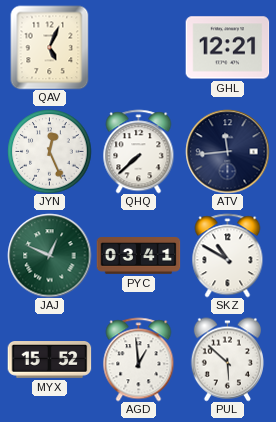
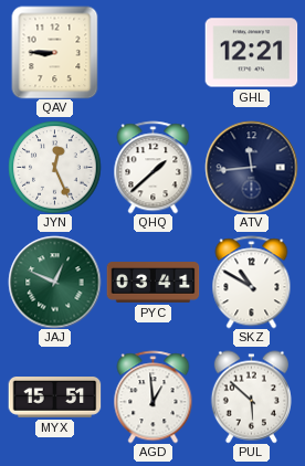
QAV: 5:04 -> 8:45
QHQ: 7:38 -> 1:38
MYX: 15:52 -> 15:51
